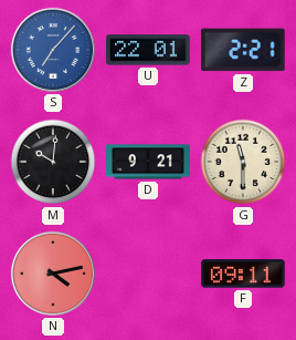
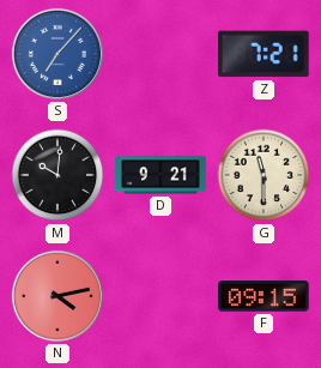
U: 22:01 -> none
Z: 2:21 -> 7:21
F: 09:11 -> 09:15
